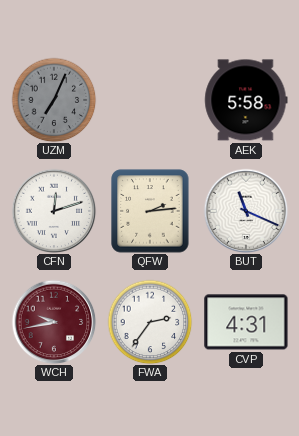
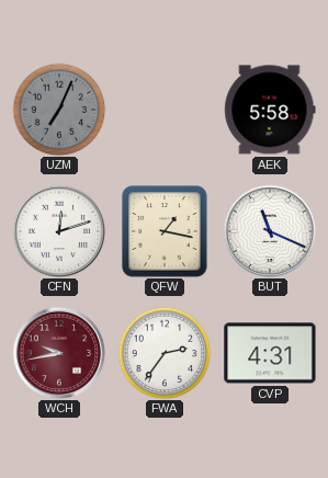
QFW: 2:14 -> 1:17
